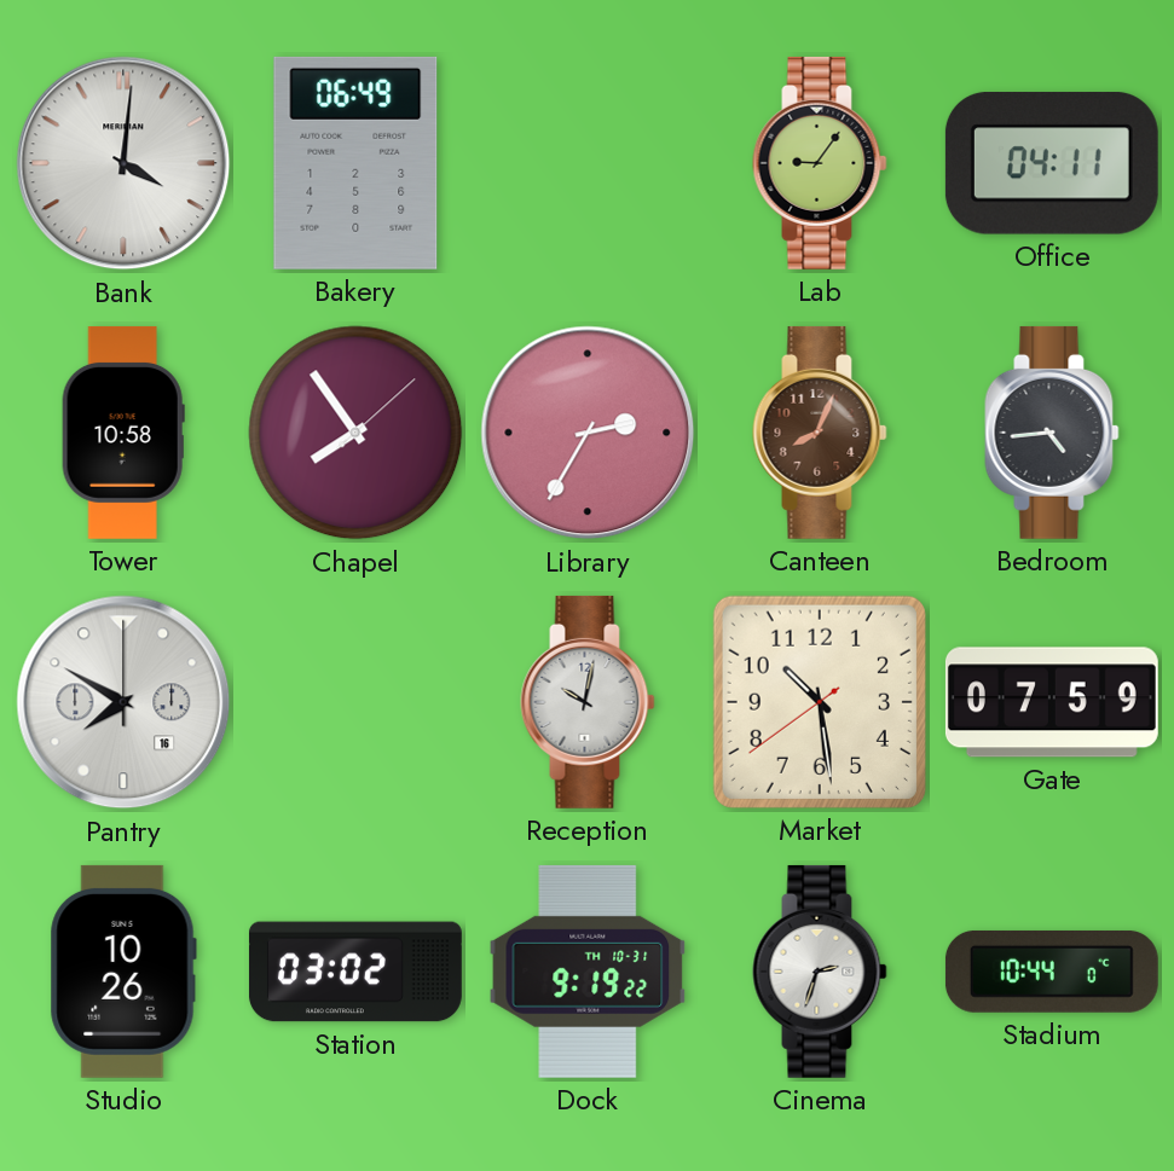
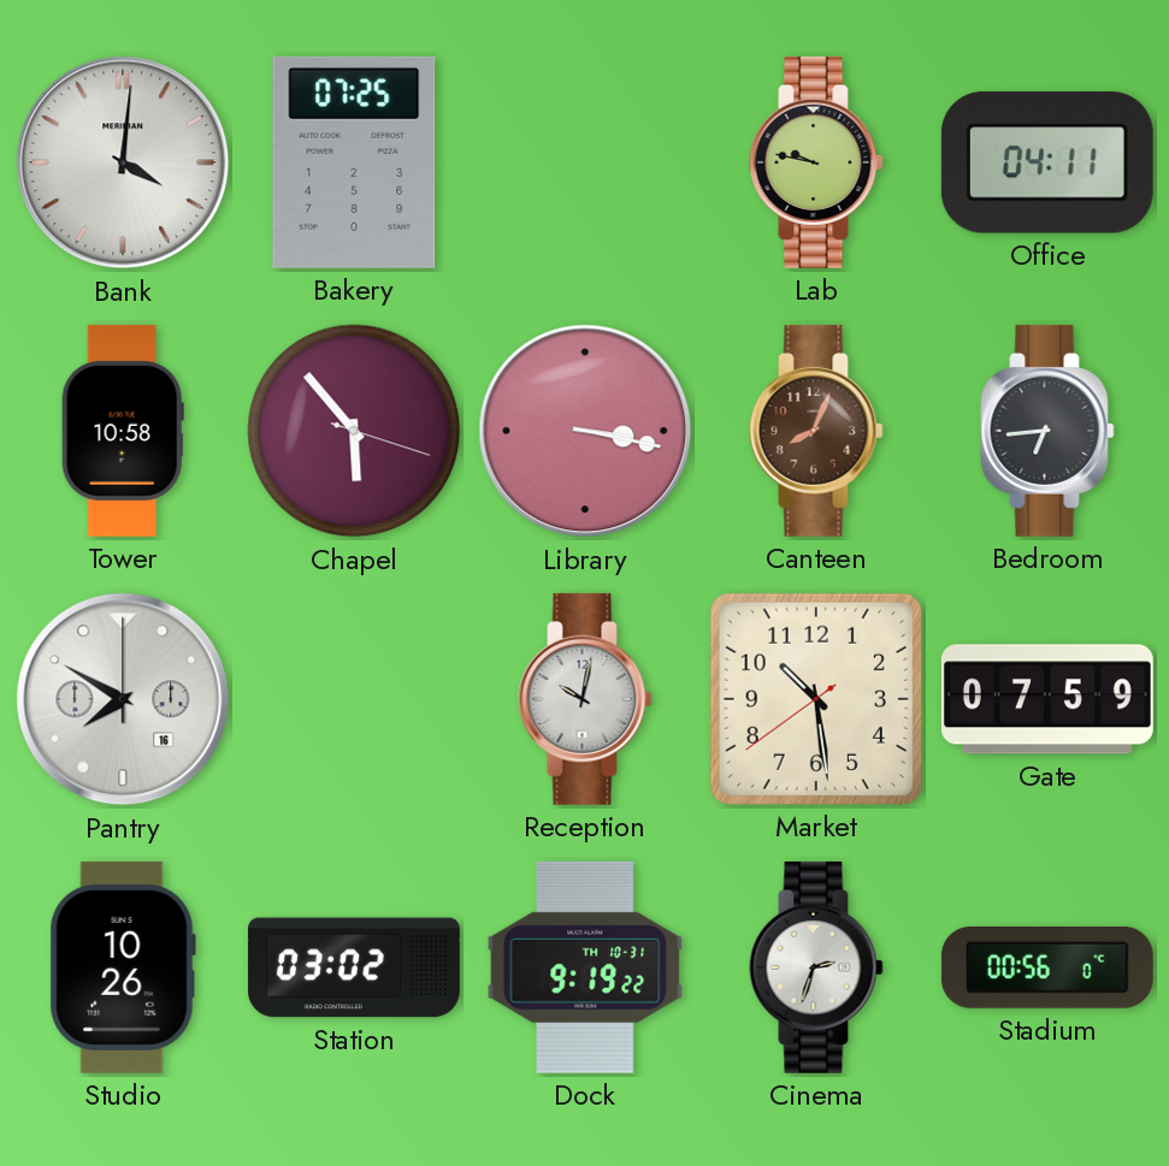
Bakery: 06:49 -> 07:25
Lab: 9:06 -> 9:47
Chapel: 7:54 -> 5:53
Library: 2:35 -> 3:17
Bedroom: 4:44 -> 6:44
Stadium: 10:44 -> 00:56
